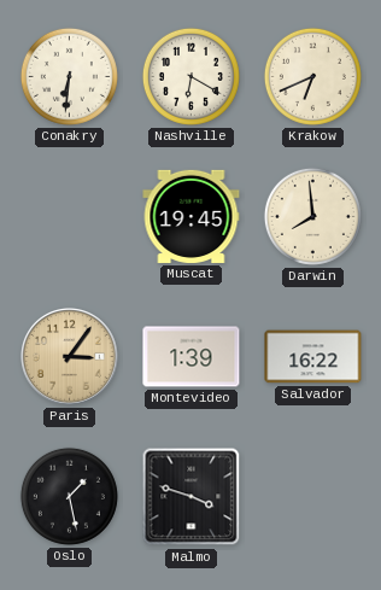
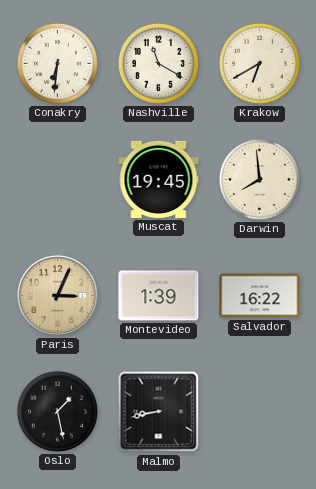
Nashville: 6:20 -> 11:20
Krakow: 6:41 -> 6:40
Paris: 3:06 -> 3:04
Malmo: 3:48 -> 8:43
